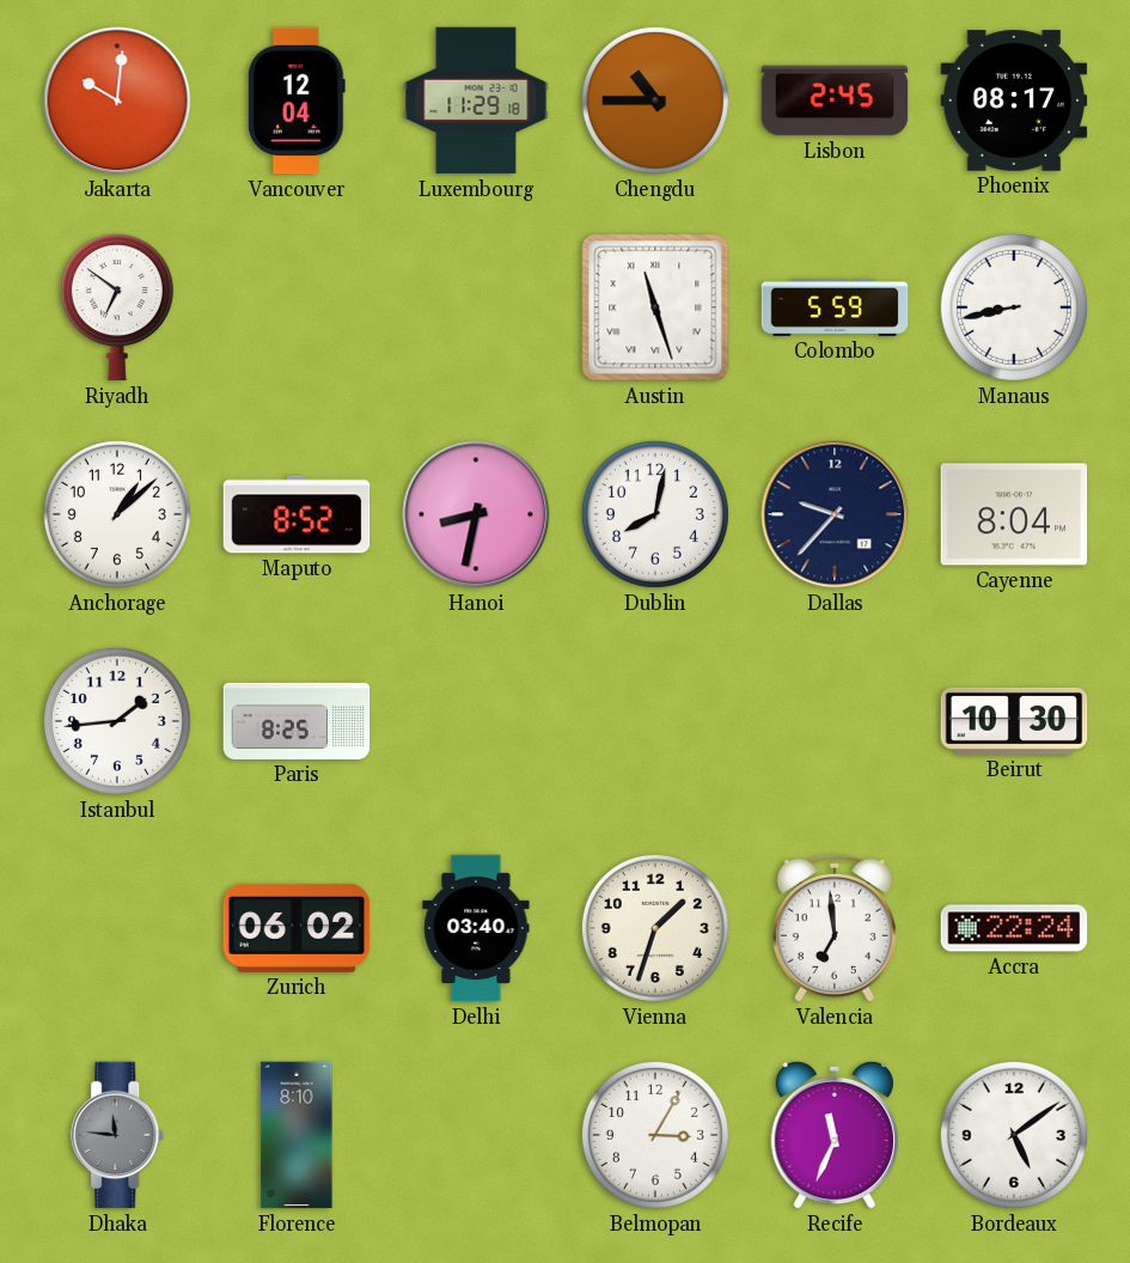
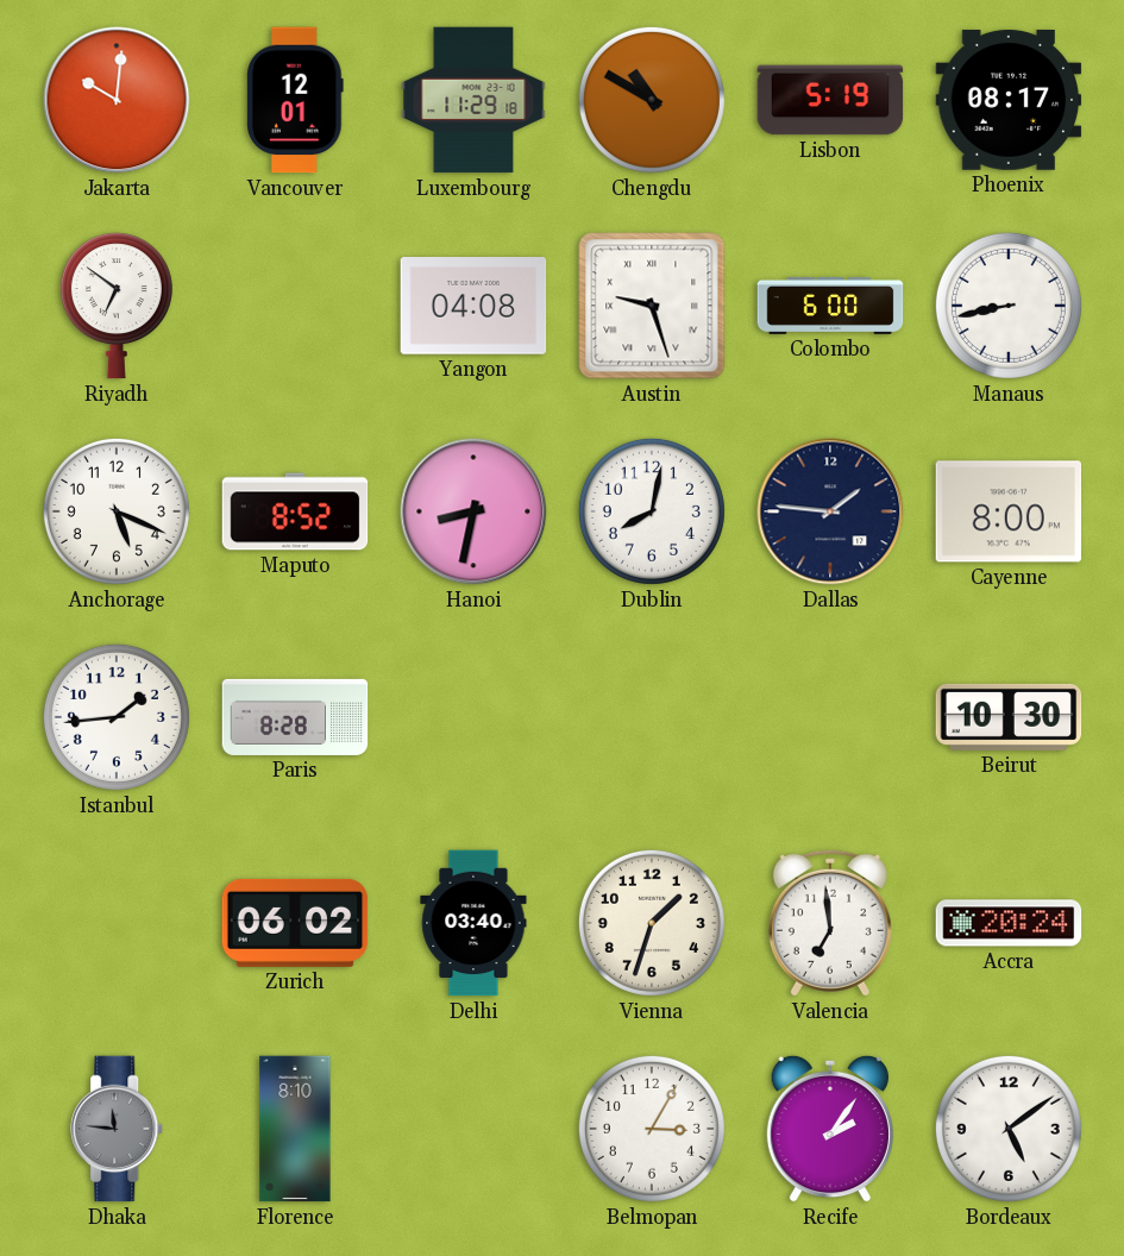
Vancouver: 12:04 -> 12:01
Chengdu: 10:45 -> 10:50
Lisbon: 2:45 -> 5:19
Yangon: none -> 04:08
Austin: 11:27 -> 9:27
Colombo: 5:59 -> 6:00
Anchorage: 1:08 -> 5:19
Dallas: 9:37 -> 1:46
Cayenne: 8:04 -> 8:00
Paris: 8:25 -> 8:28
Accra: 22:24 -> 20:24
Recife: 11:34 -> 2:06
